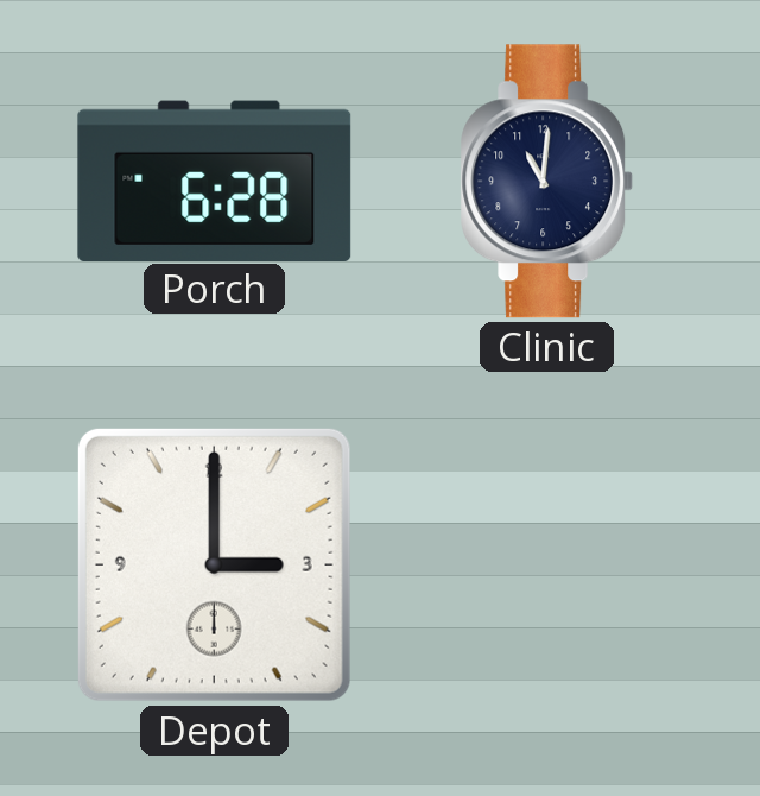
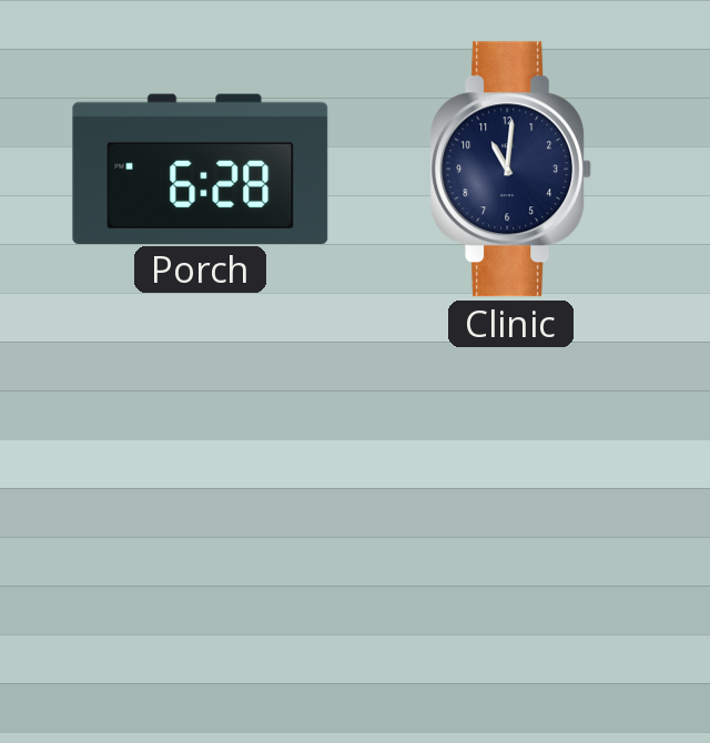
Depot: 3:00 -> none
